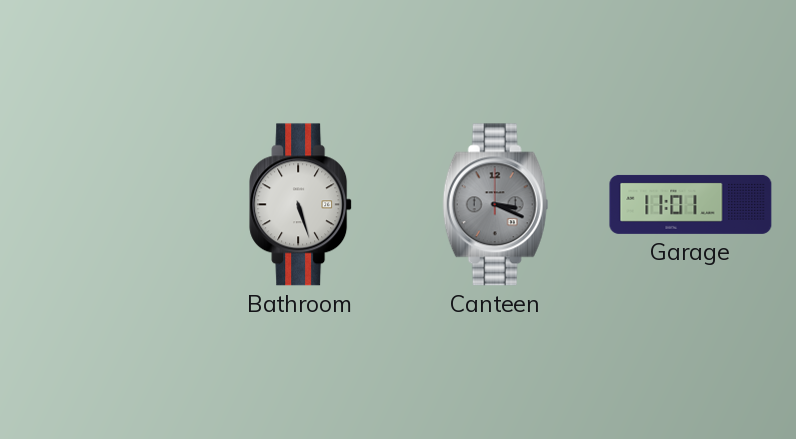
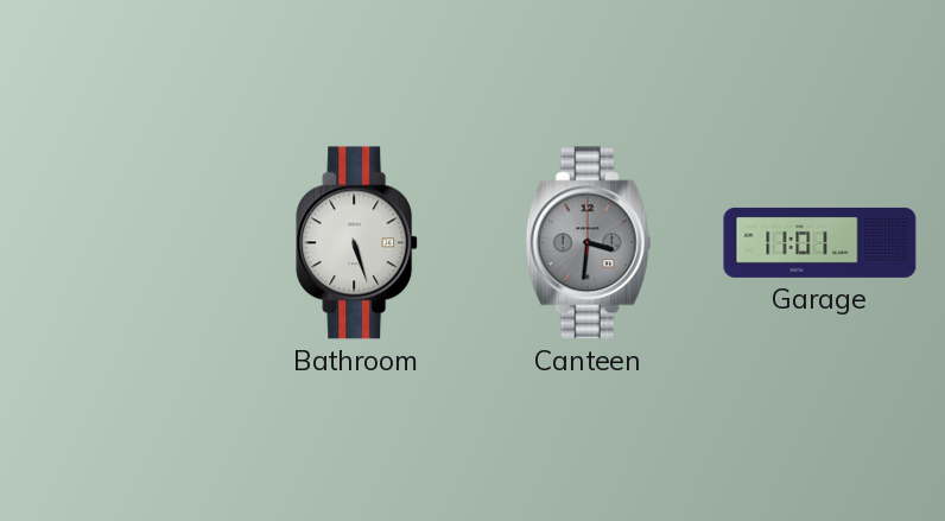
Canteen: 3:19 -> 3:31
